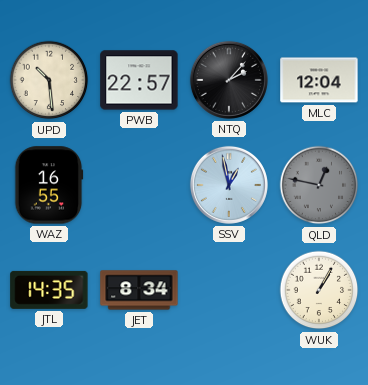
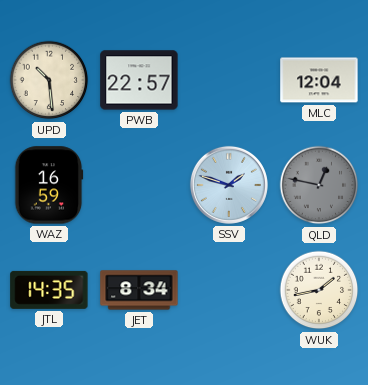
NTQ: 2:07 -> none
WAZ: 16:55 -> 16:59
SSV: 12:58 -> 1:48
WUK: 1:05 -> 1:43
